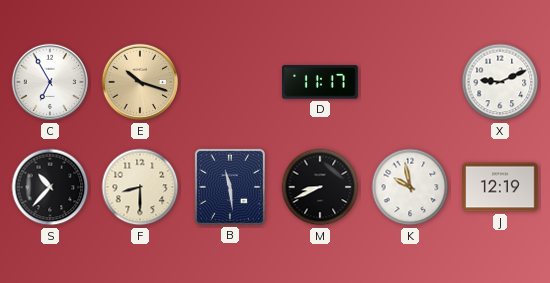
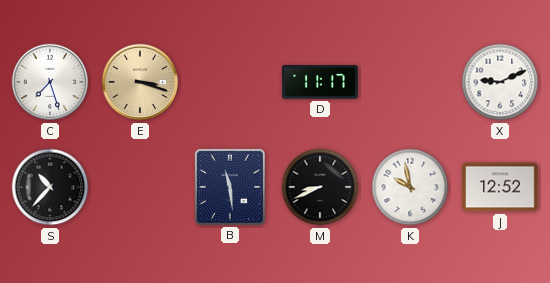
C: 6:55 -> 7:27
E: 10:18 -> 3:18
F: 8:30 -> none
J: 12:19 -> 12:52
